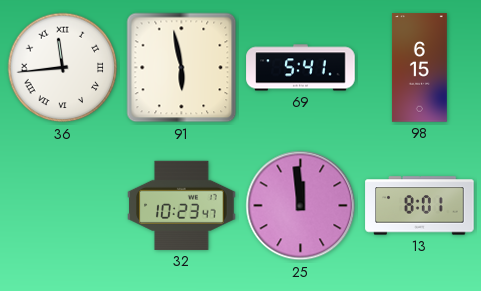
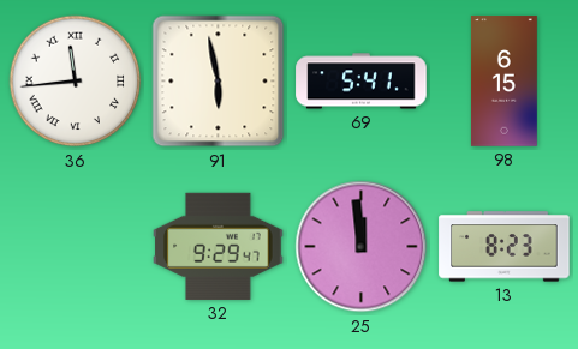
32: 10:23 -> 9:29
13: 8:01 -> 8:23
